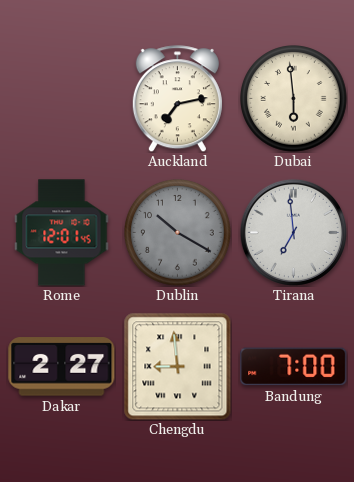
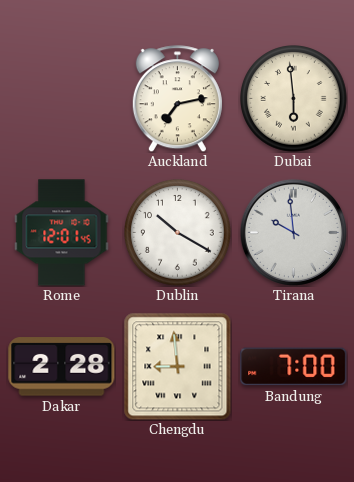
Dublin dial: grey -> white
Tirana: 6:59 -> 9:59
Dakar: 2:27 -> 2:28
